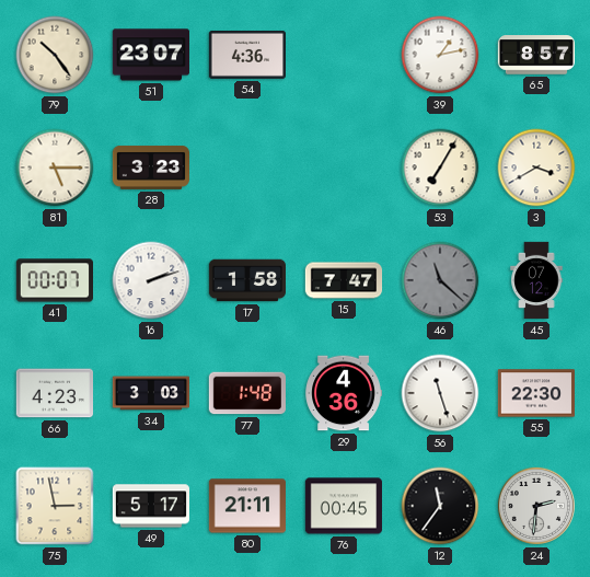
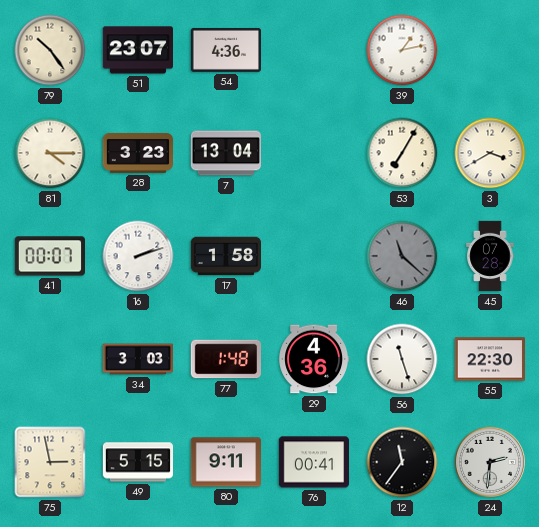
65: 8:57 -> none
81: 5:15 -> 4:15
7: none -> 13:04
15: 7:47 -> none
45: 07:12 -> 07:28
66: 4:23 -> none
49: 5:17 -> 5:15
80: 21:11 -> 9:11
76: 00:45 -> 00:41
